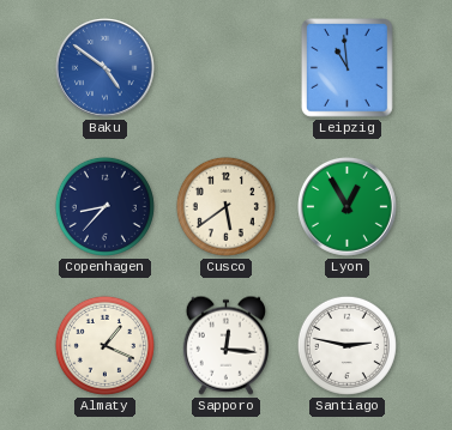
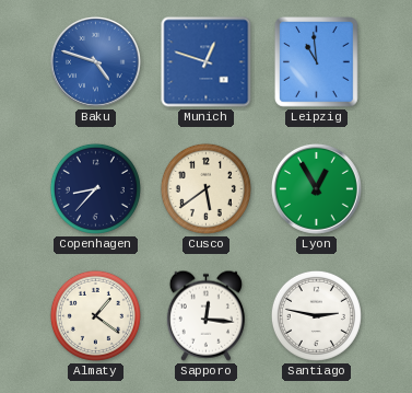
Baku: 4:51 -> 4:48
Munich: none -> 12:48
Almaty: 1:19 -> 1:21
